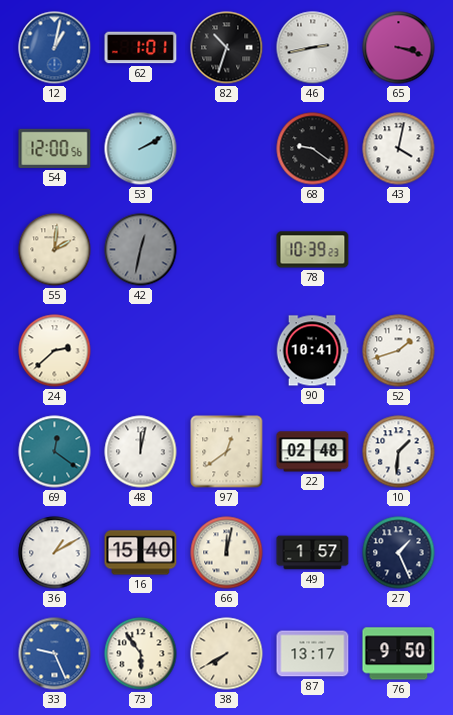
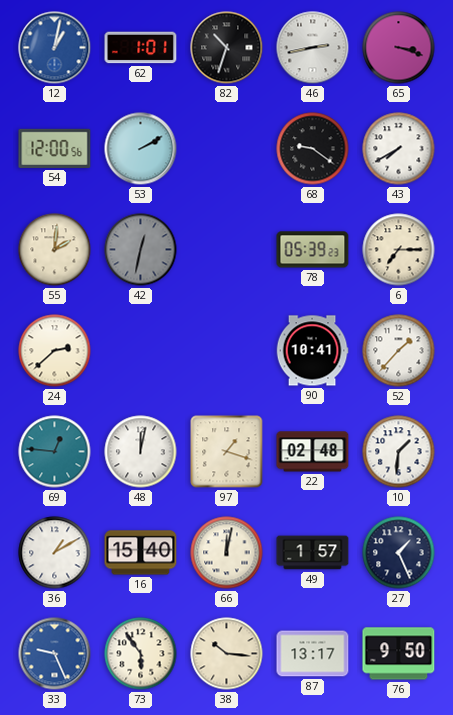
43: 4:02 -> 7:40
78: 10:39 -> 05:39
6: none -> 7:15
52: 1:42 -> 1:37
69: 12:21 -> 12:46
97: 12:39 -> 1:18
38: 7:40 -> 10:16
